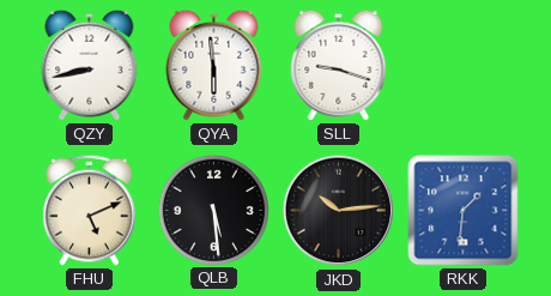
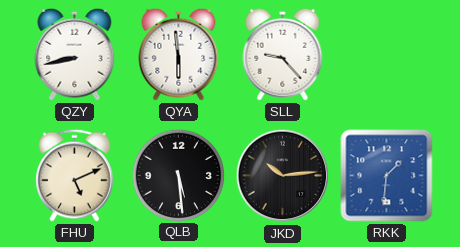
SLL: 9:18 -> 9:23
